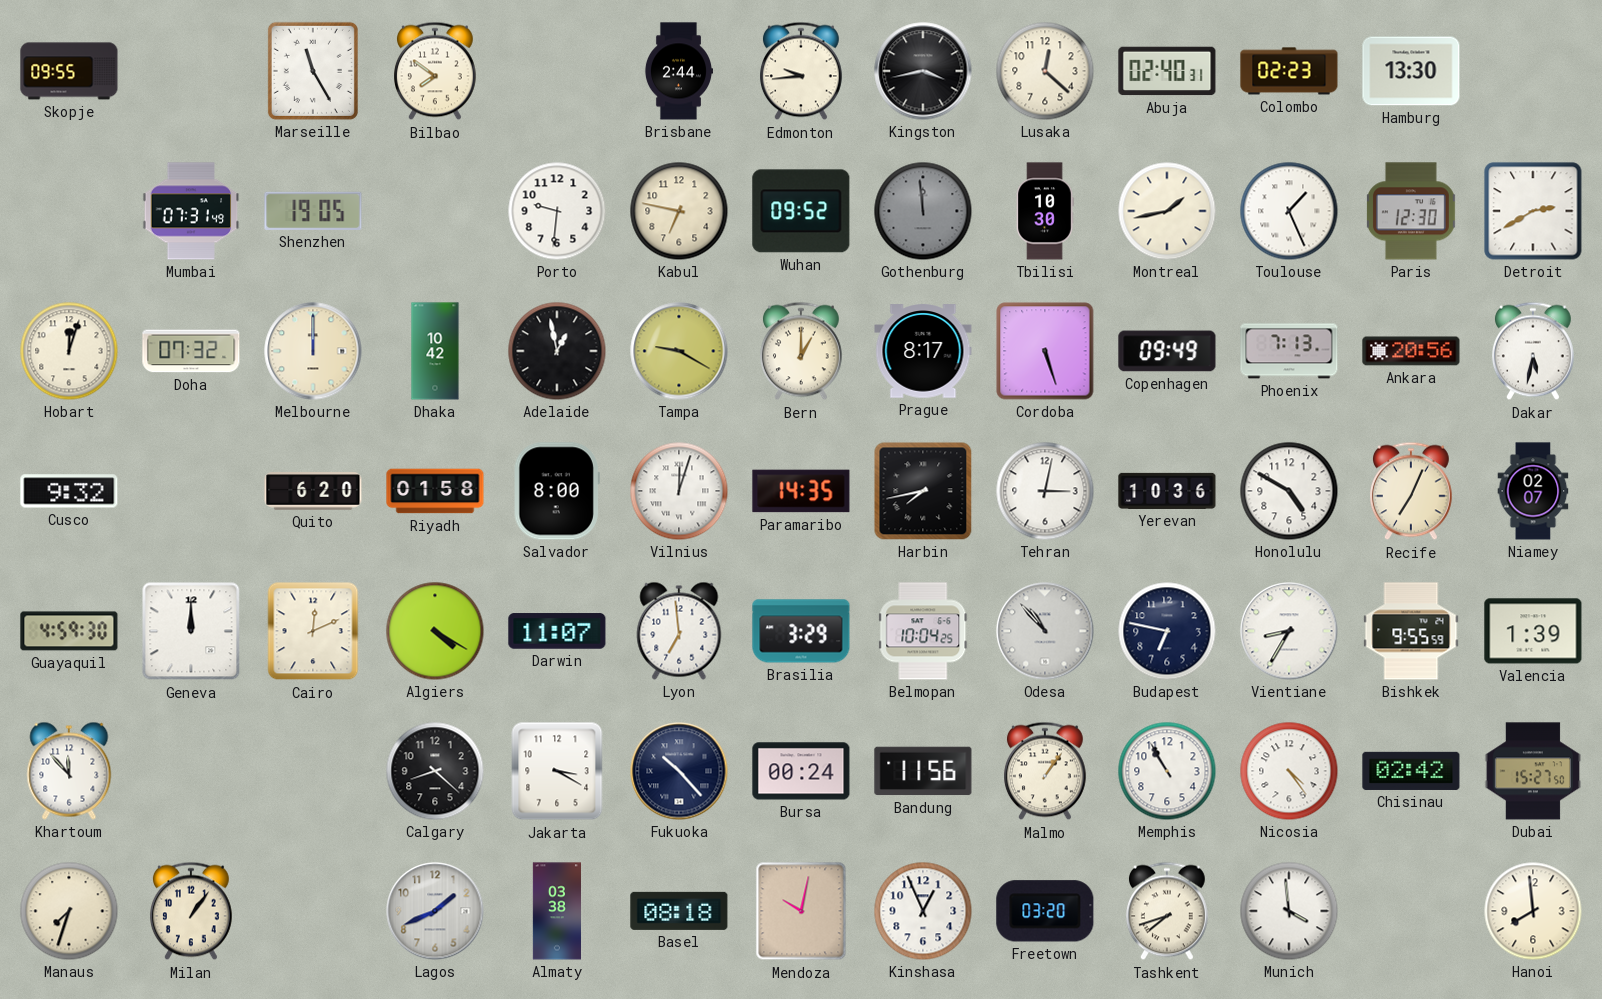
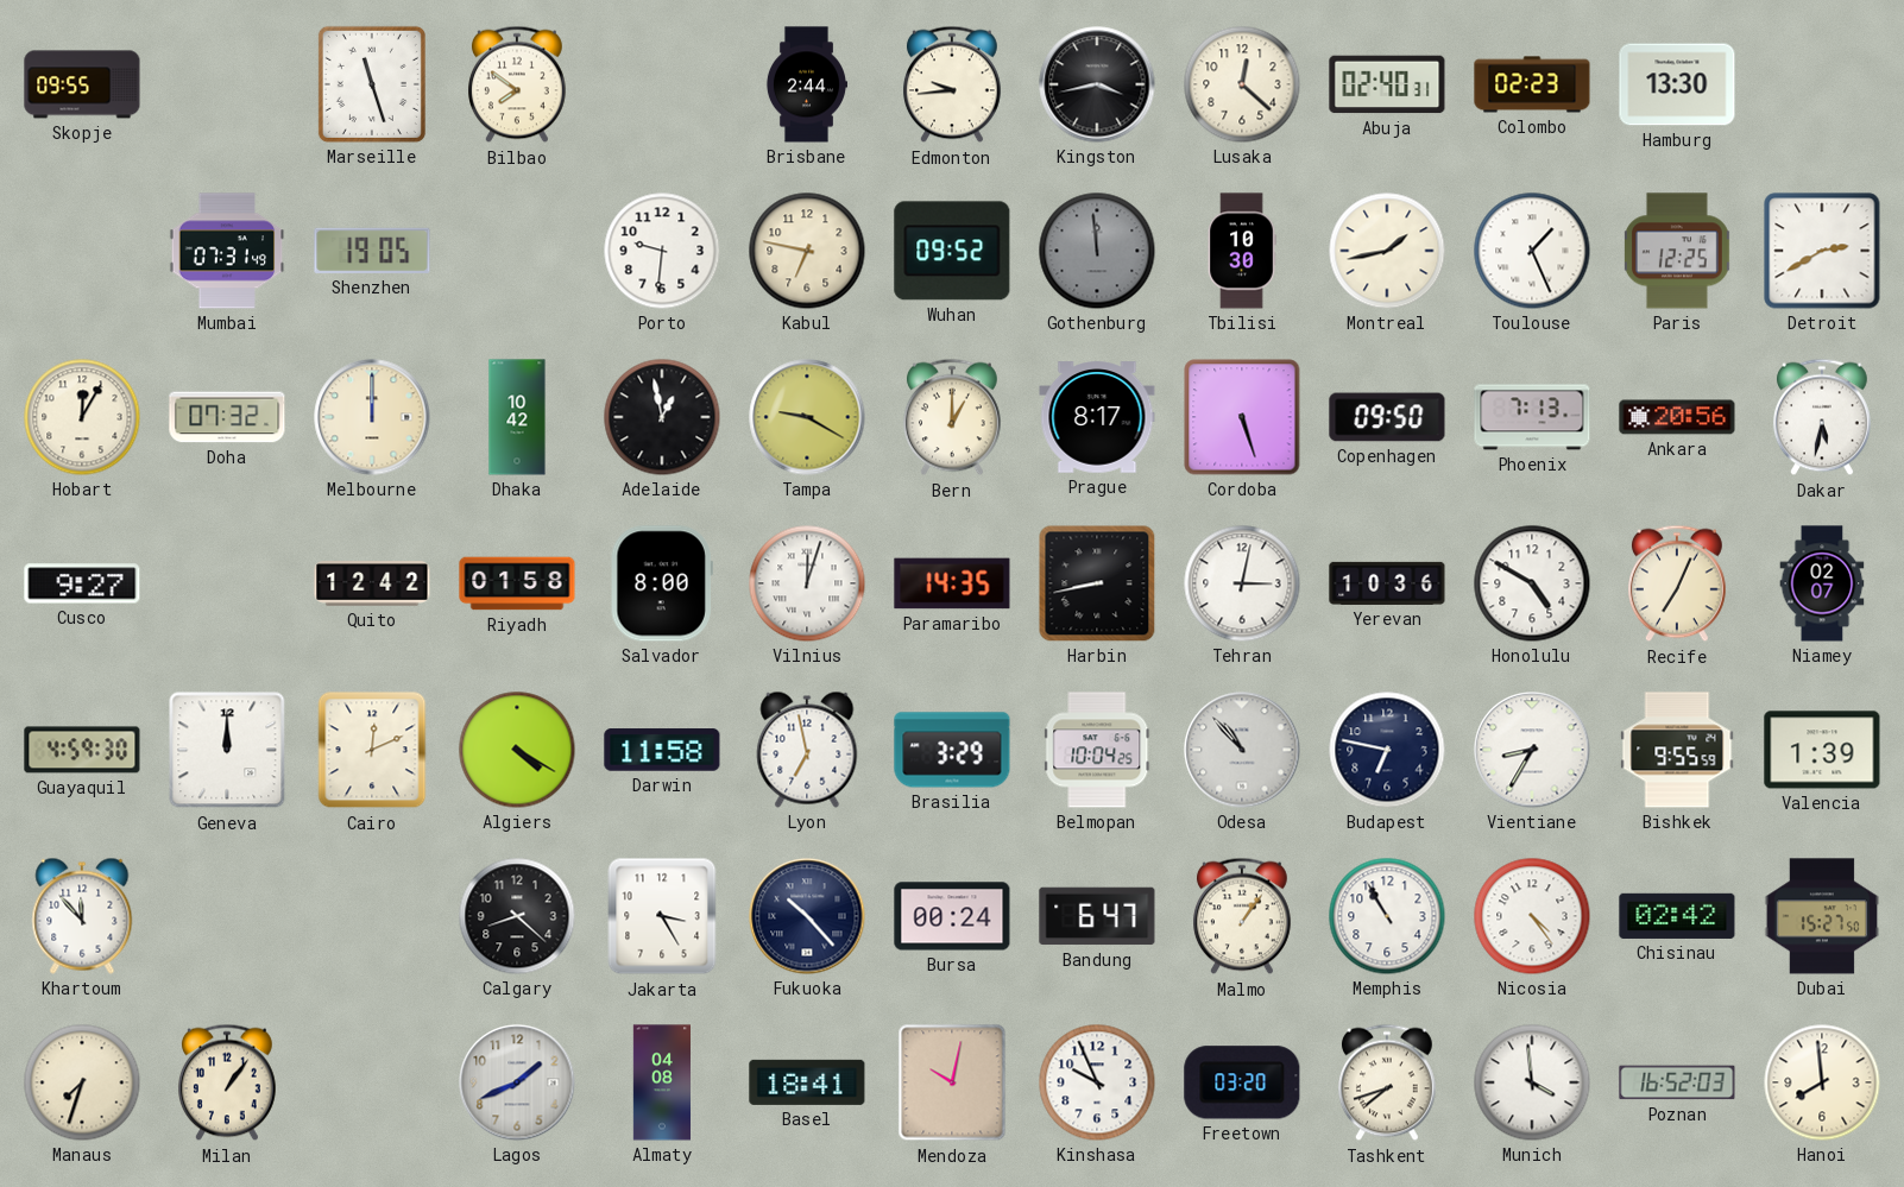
Marseille: 11:25 -> 11:27
Paris: 12:30 -> 12:25
Hobart: 12:03 -> 12:05
Copenhagen: 09:49 -> 09:50
Cusco: 9:32 -> 9:27
Quito: 6:20 -> 12:42
Harbin: 7:43 -> 8:43
Darwin: 11:07 -> 11:58
Lyon: 6:59 -> 6:58
Jakarta: 3:20 -> 3:25
Bandung: 11:56 -> 6:47
Almaty: 03:38 -> 04:08
Basel: 08:18 -> 18:41
Kinshasa: 12:56 -> 9:56
Poznan: none -> 16:52
